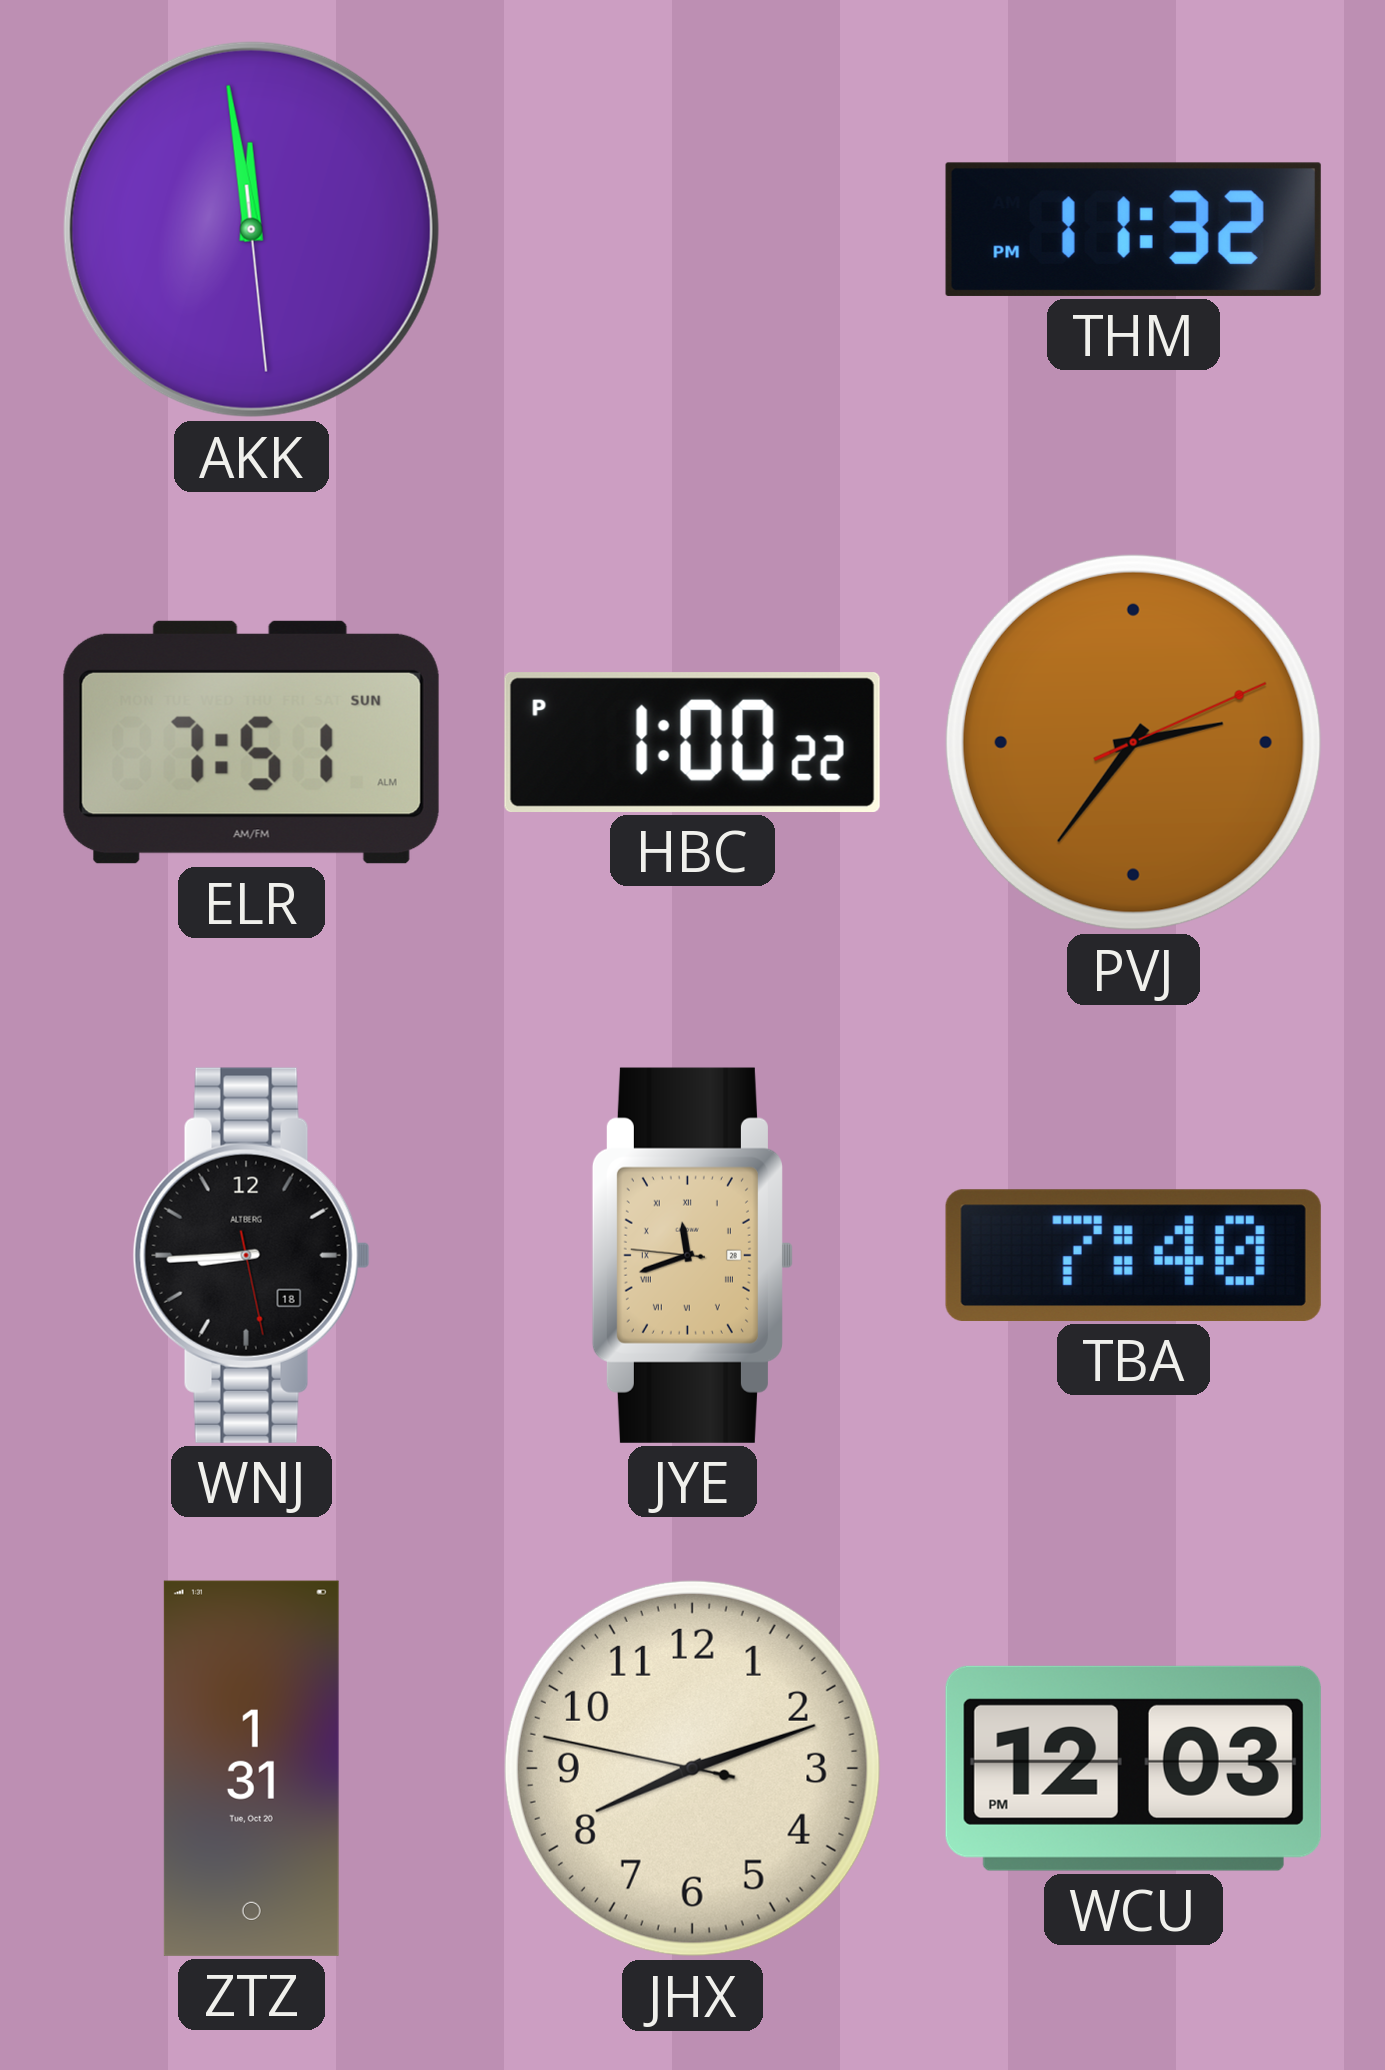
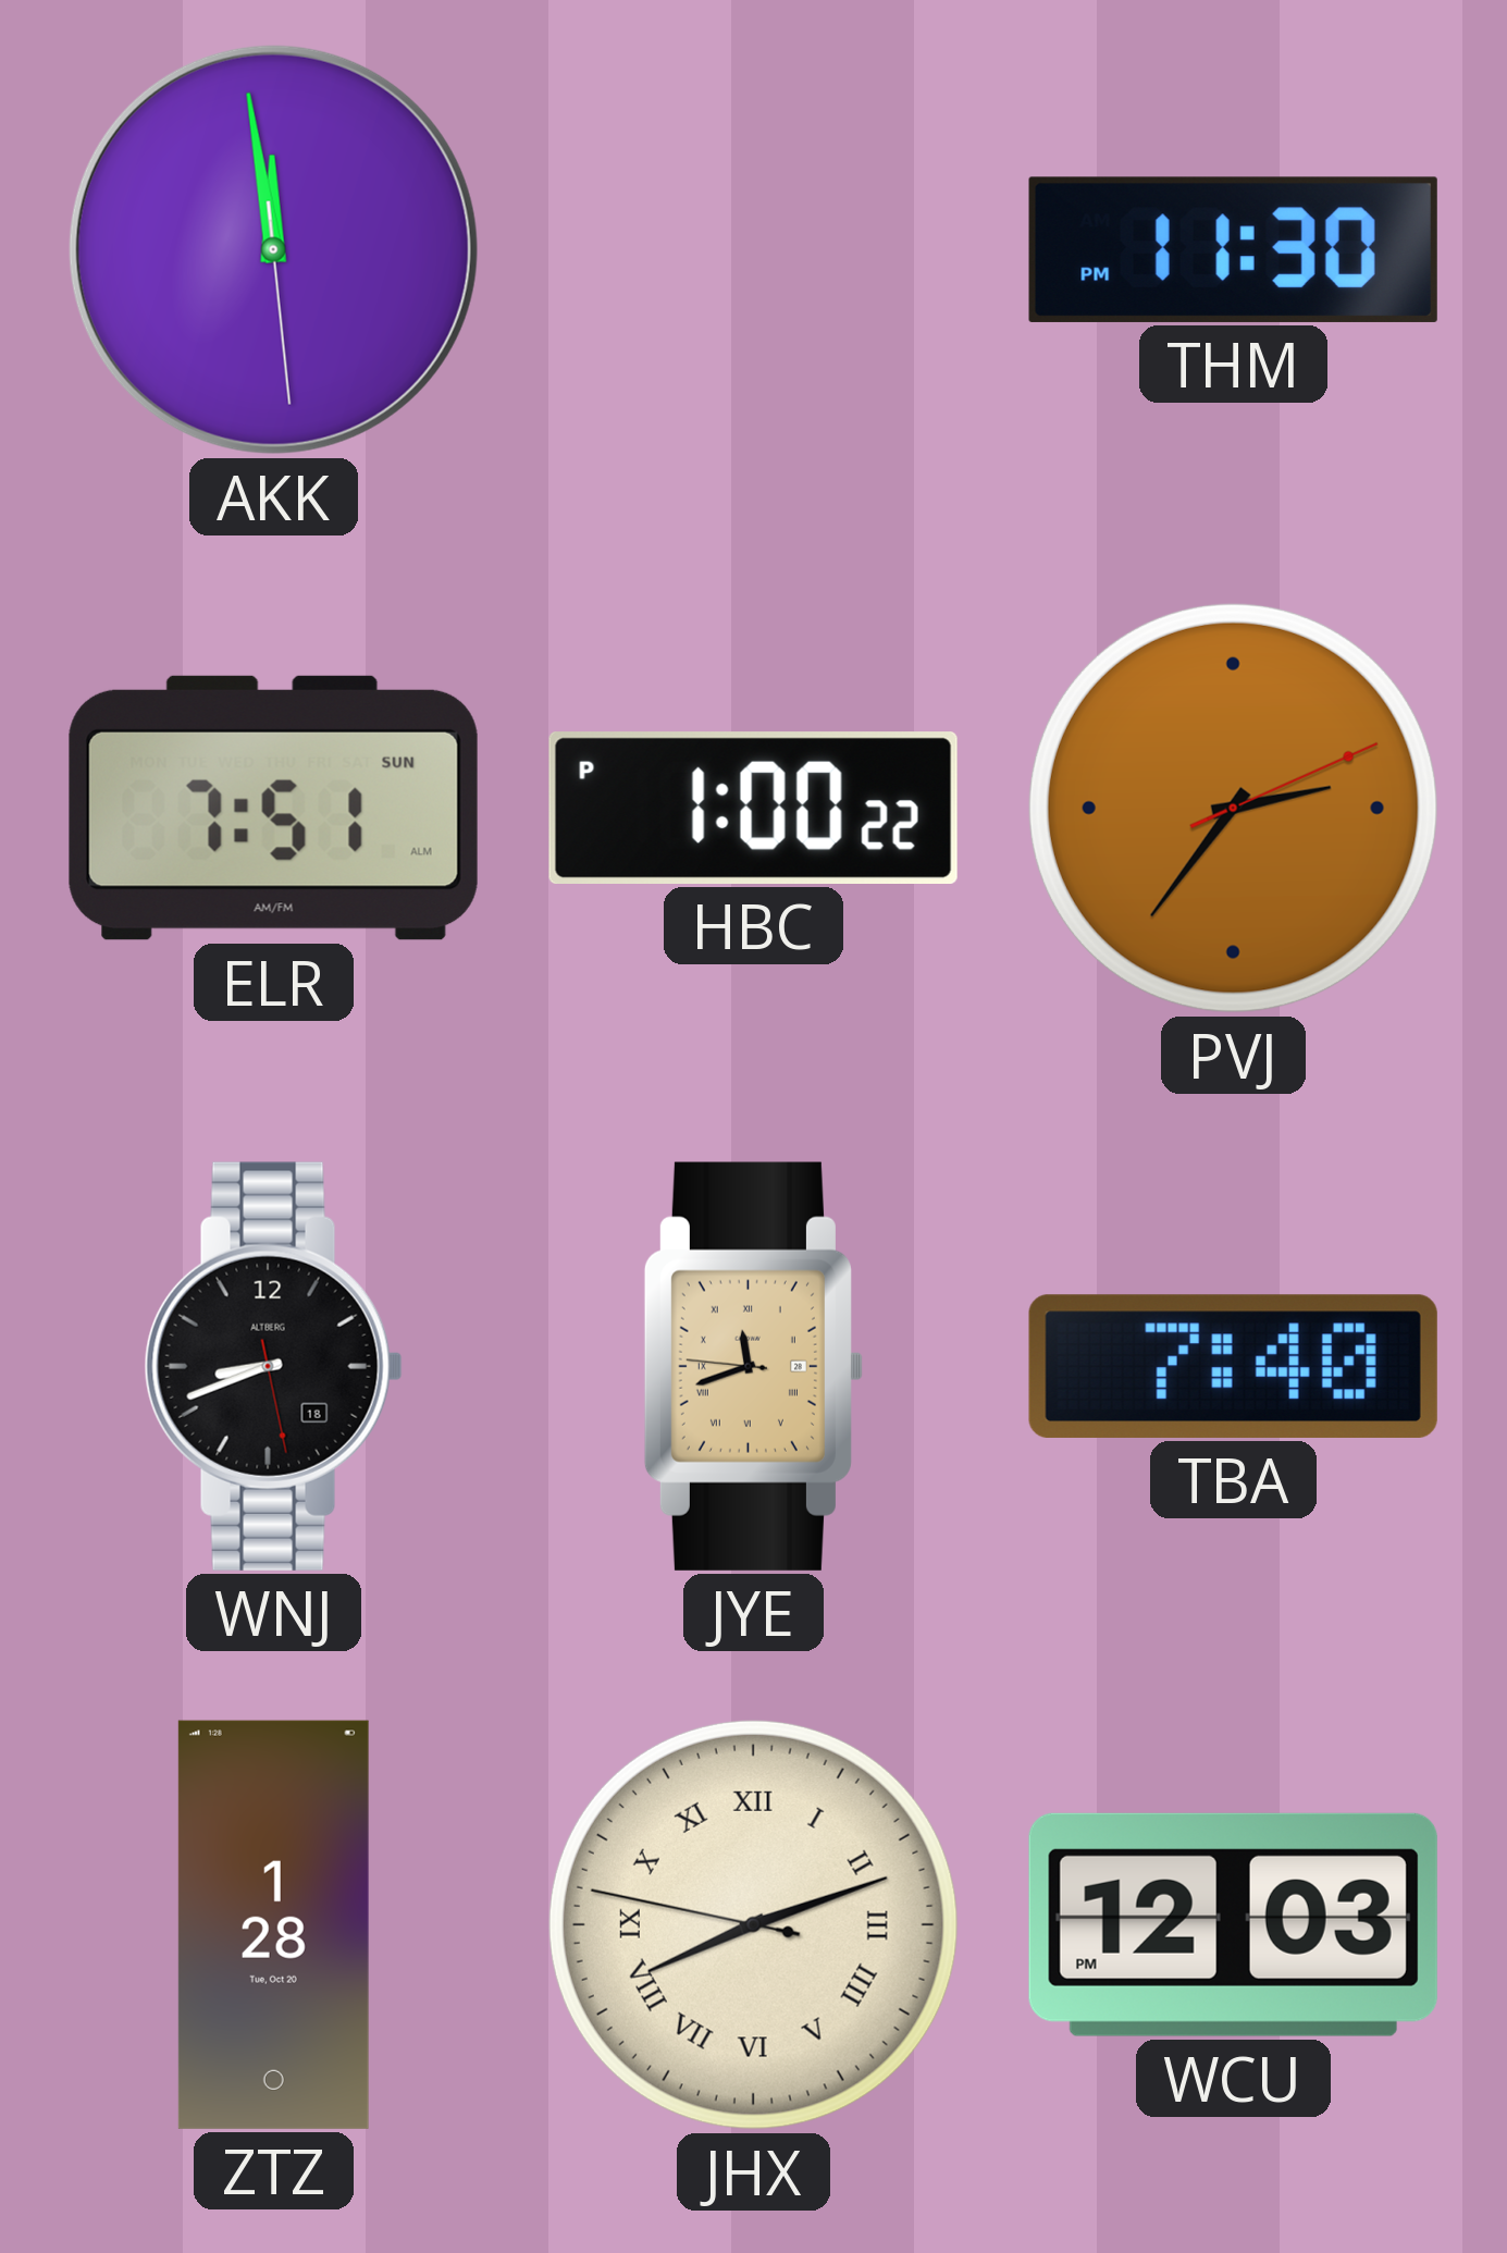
THM: 11:32 -> 11:30
WNJ: 8:44 -> 8:41
ZTZ: 1:31 -> 1:28
JHX numerals: Arabic -> Roman
